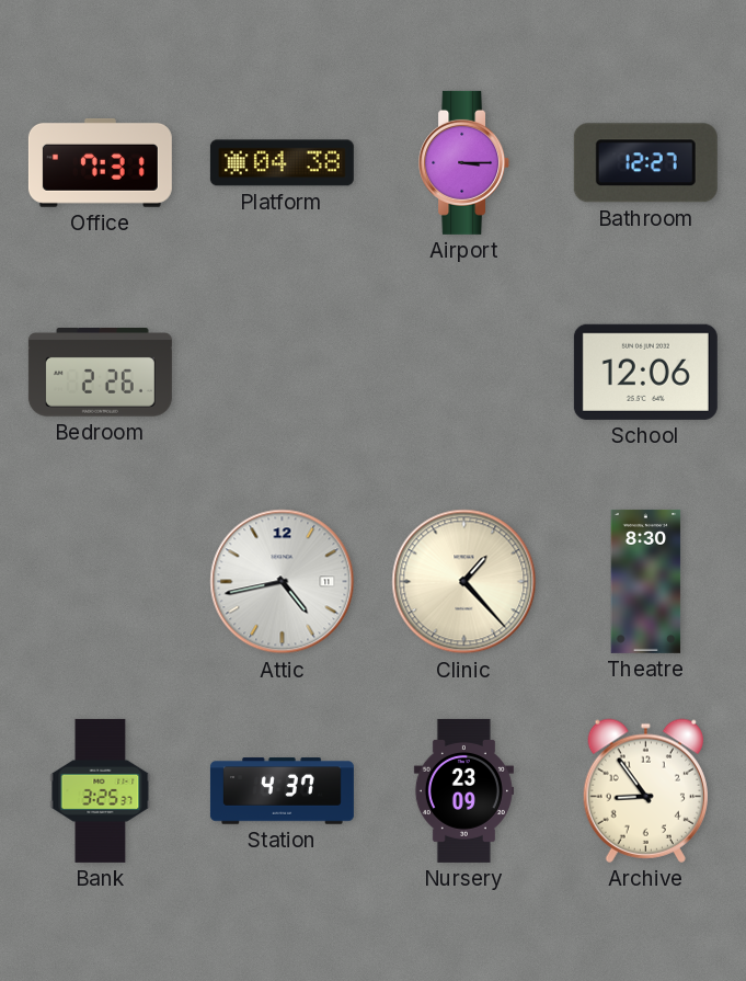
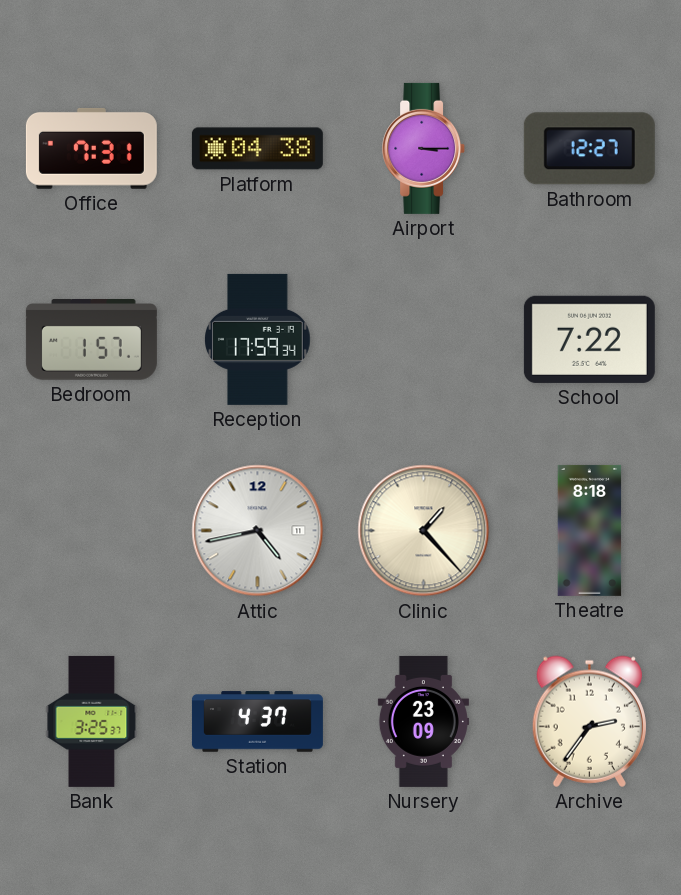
Bedroom: 2:26 -> 1:57
Reception: none -> 17:59
School: 12:06 -> 7:22
Theatre: 8:30 -> 8:18
Archive: 8:54 -> 2:36
